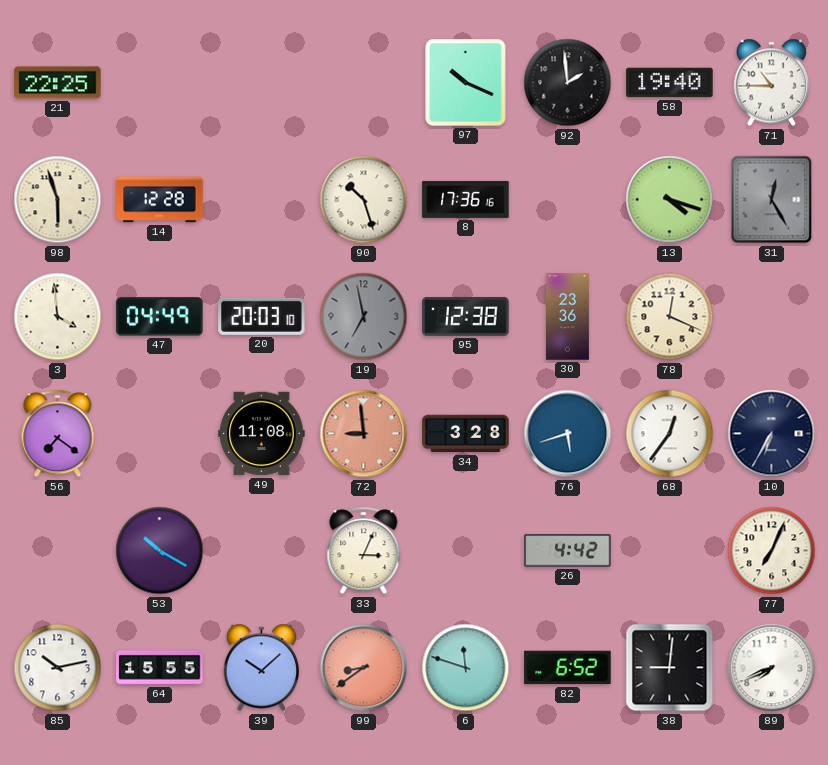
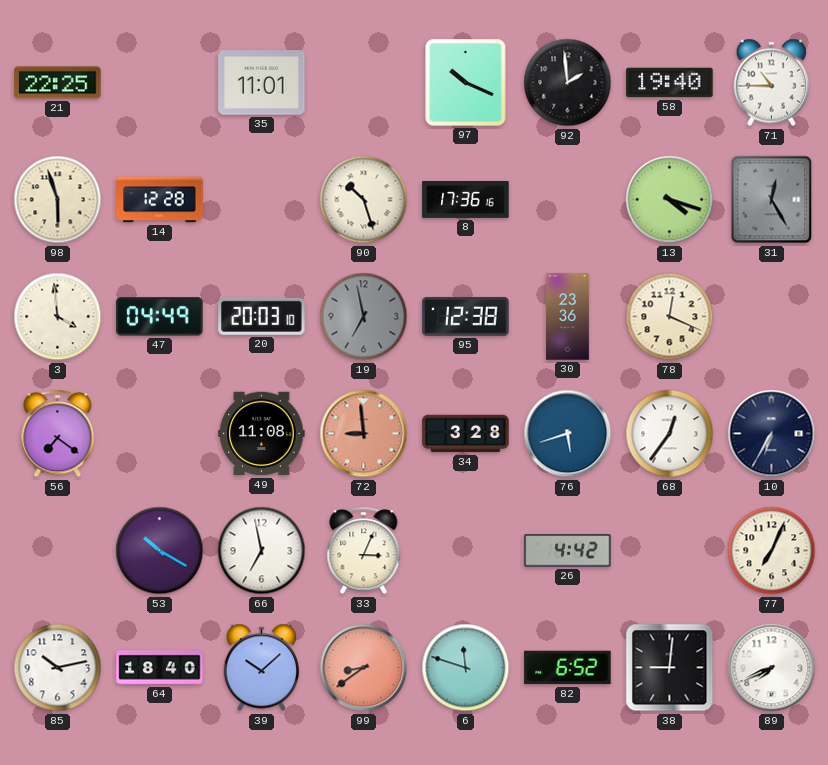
35: none -> 11:01
66: none -> 6:58
64: 15:55 -> 18:40
